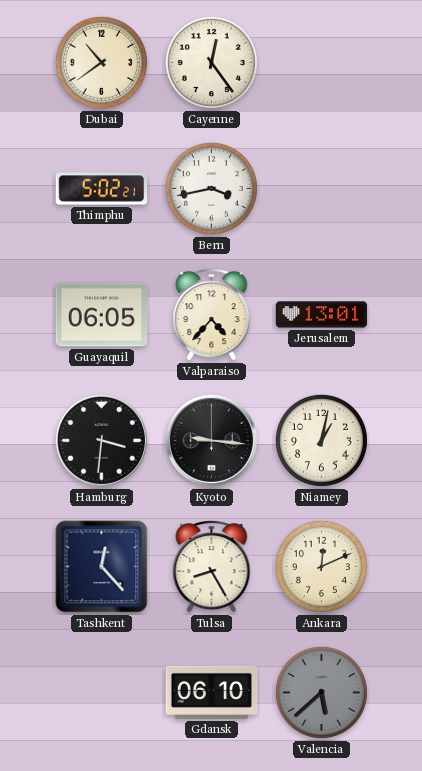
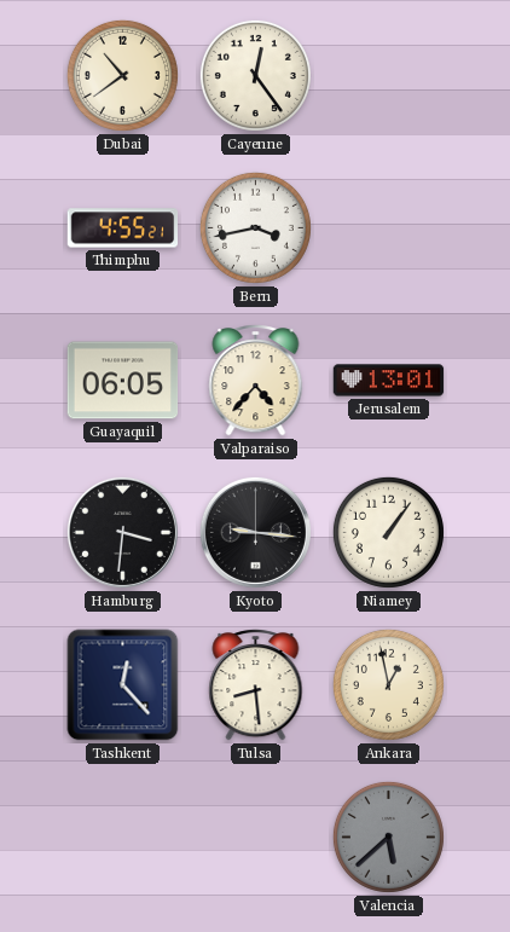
Thimphu: 5:02 -> 4:55
Niamey: 1:02 -> 1:06
Tulsa: 8:25 -> 8:29
Ankara: 12:11 -> 12:58
Gdansk: 06:10 -> none
